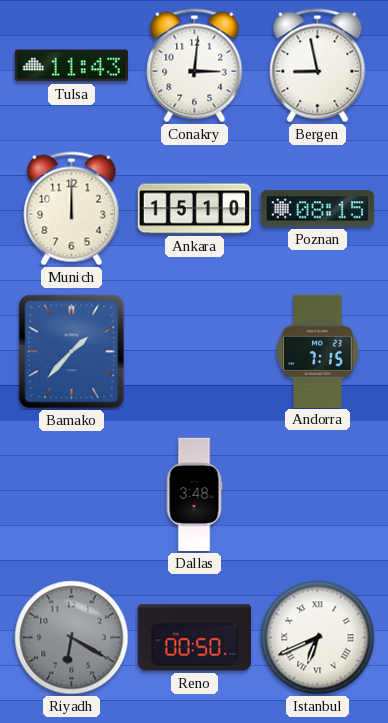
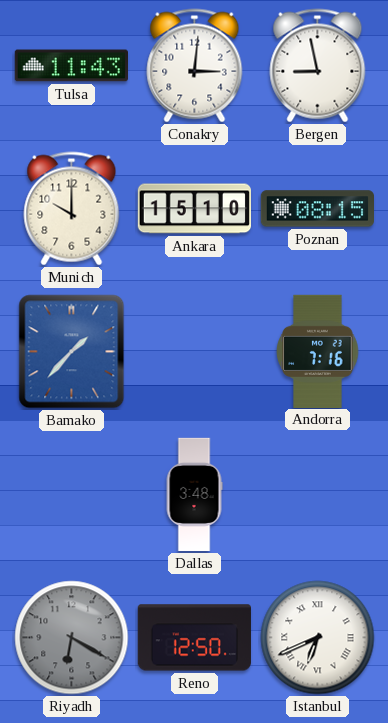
Munich: 12:00 -> 10:00
Andorra: 7:15 -> 7:16
Reno: 00:50 -> 12:50
